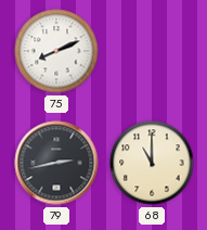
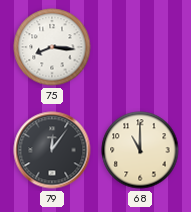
75: 8:11 -> 8:16
79: 2:43 -> 12:06
